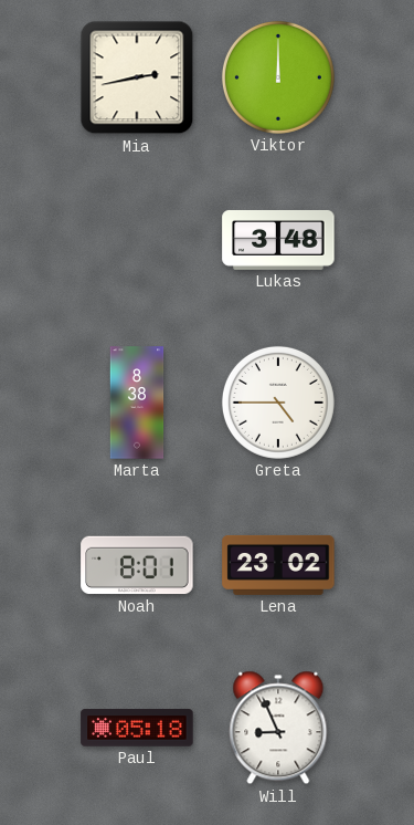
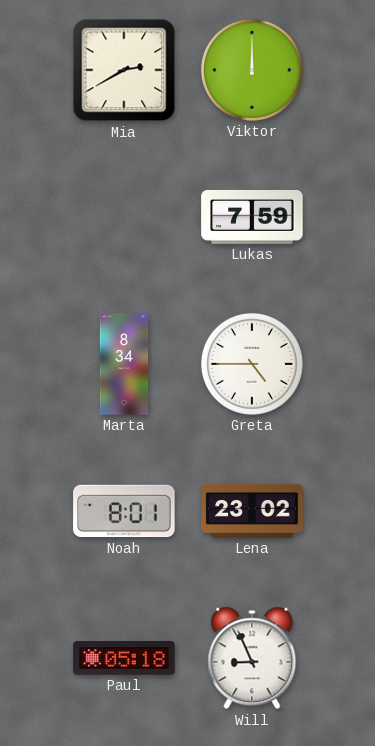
Mia: 2:43 -> 2:40
Lukas: 3:48 -> 7:59
Marta: 8:38 -> 8:34
